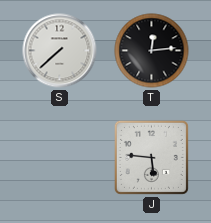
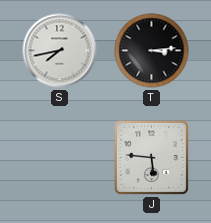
S: 7:38 -> 7:43
T: 12:14 -> 3:14
